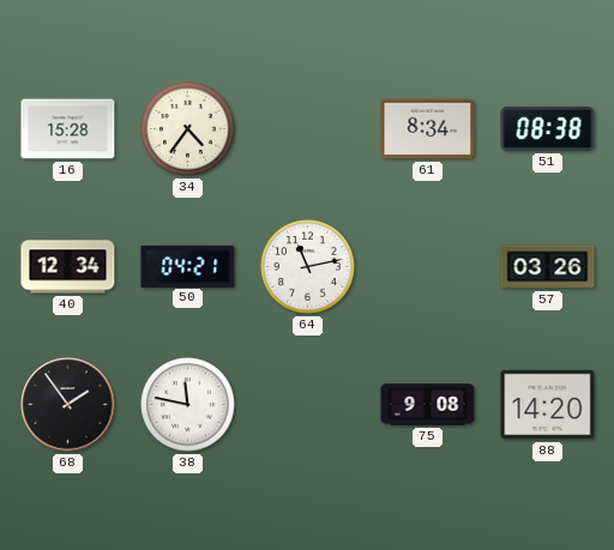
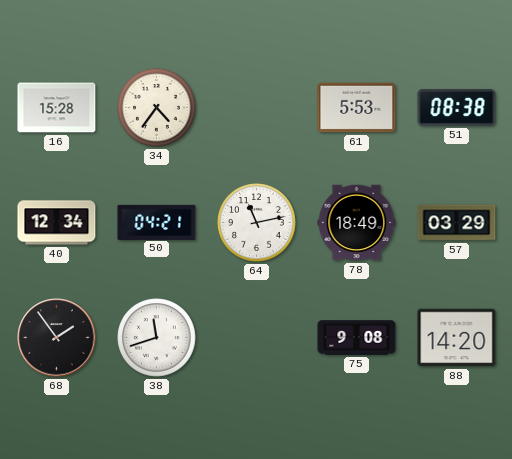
61: 8:34 -> 5:53
78: none -> 18:49
57: 03:26 -> 03:29
38: 11:47 -> 11:42
